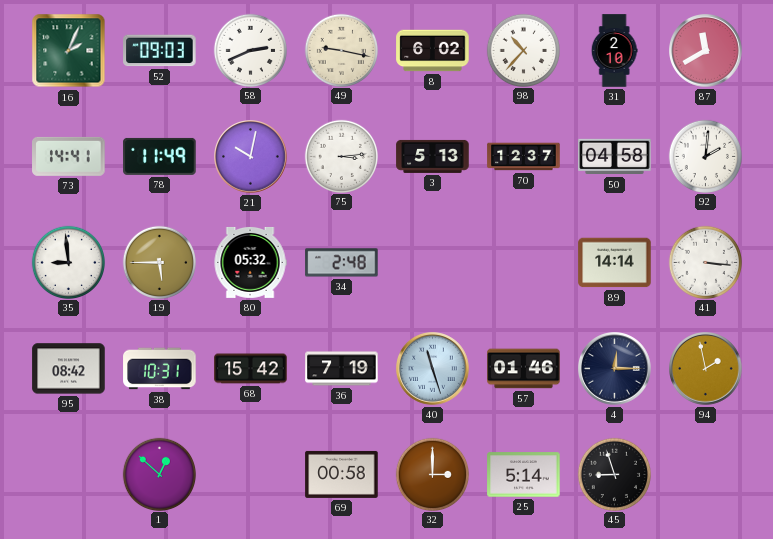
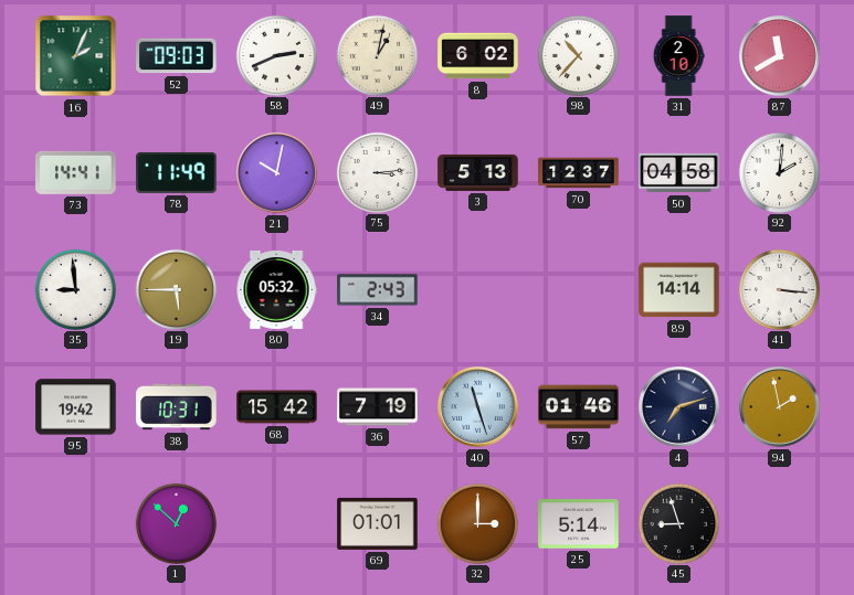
49: 9:17 -> 1:02
34: 2:48 -> 2:43
95: 08:42 -> 19:42
4: 12:15 -> 7:12
69: 00:58 -> 01:01
